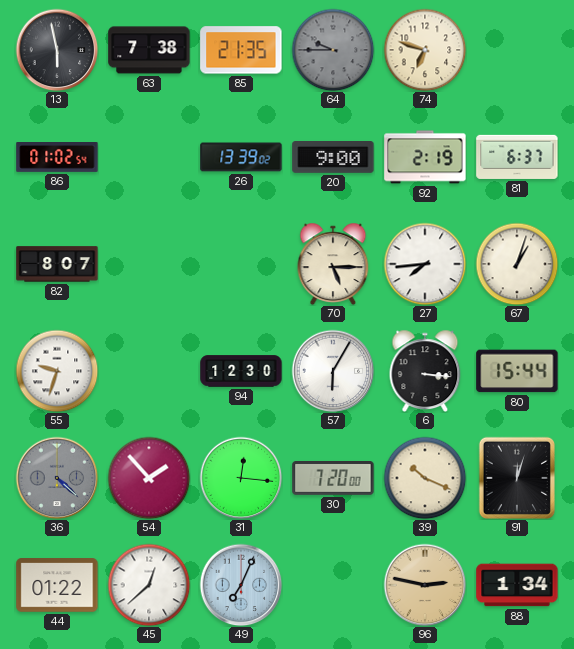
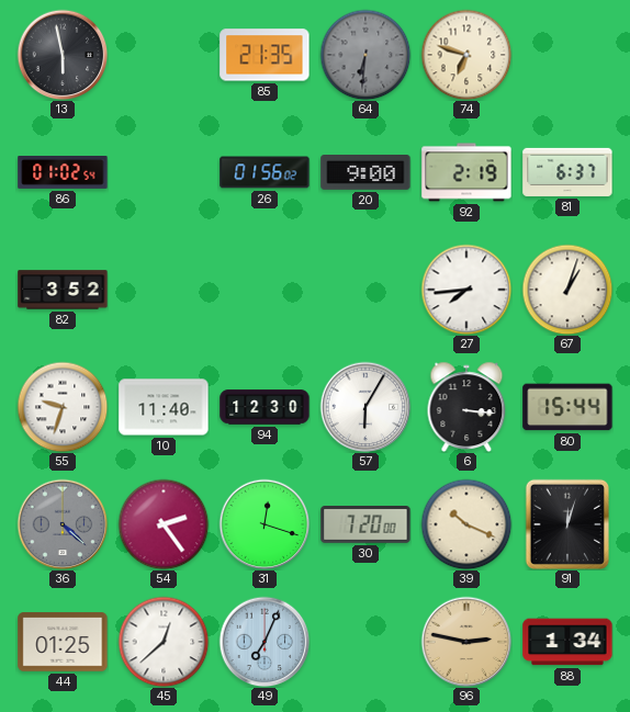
63: 7:38 -> none
64: 9:45 -> 6:31
26: 13:39 -> 01:56
82: 8:07 -> 3:52
70: 5:15 -> none
10: none -> 11:40
54: 1:53 -> 2:24
31: 12:16 -> 12:18
44: 01:22 -> 01:25
